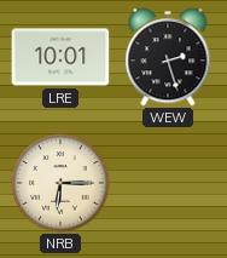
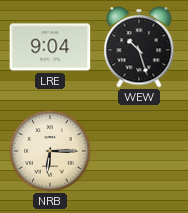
LRE: 10:01 -> 9:04
WEW: 2:27 -> 10:27
